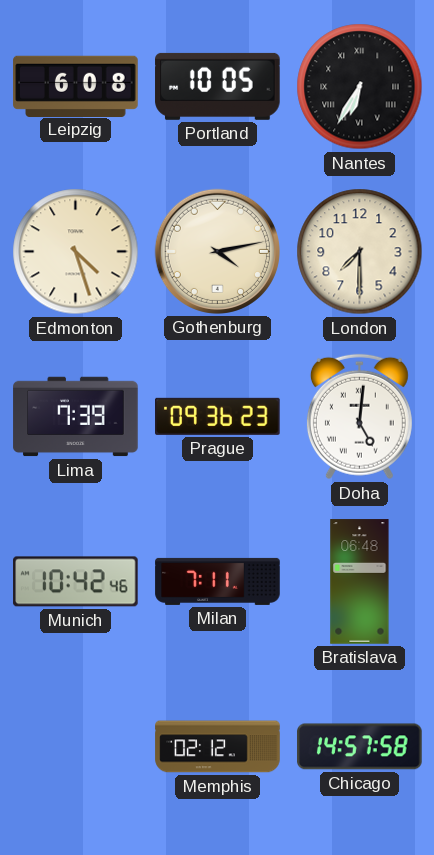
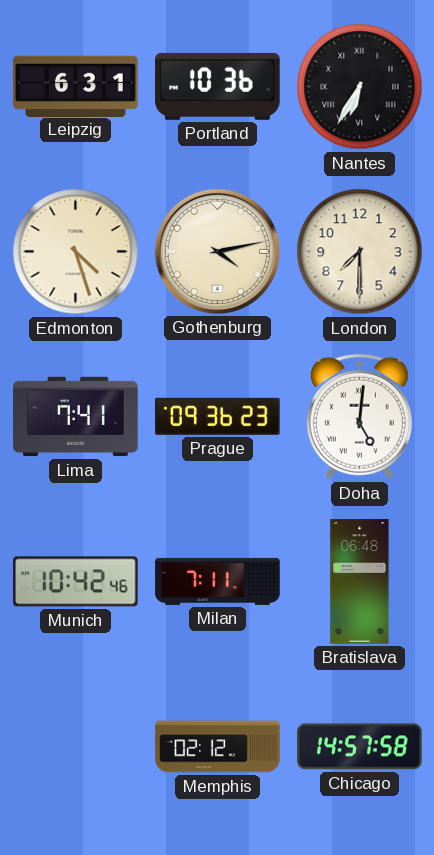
Leipzig: 6:08 -> 6:31
Portland: 10:05 -> 10:36
Lima: 7:39 -> 7:41
